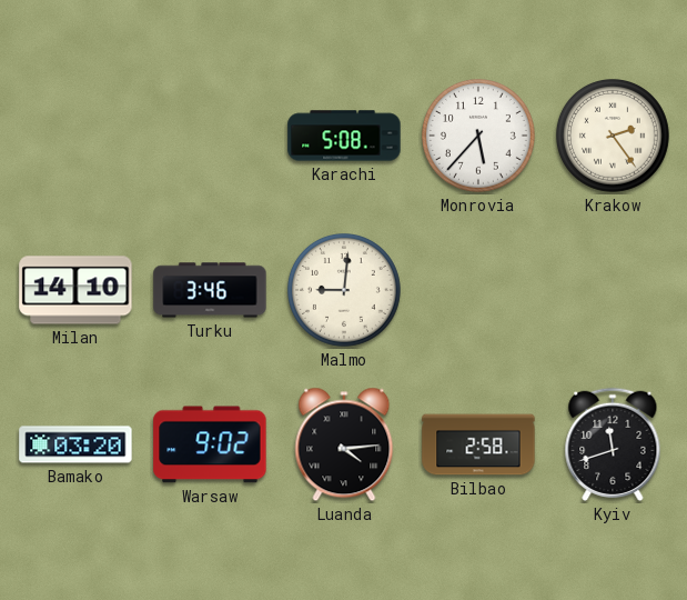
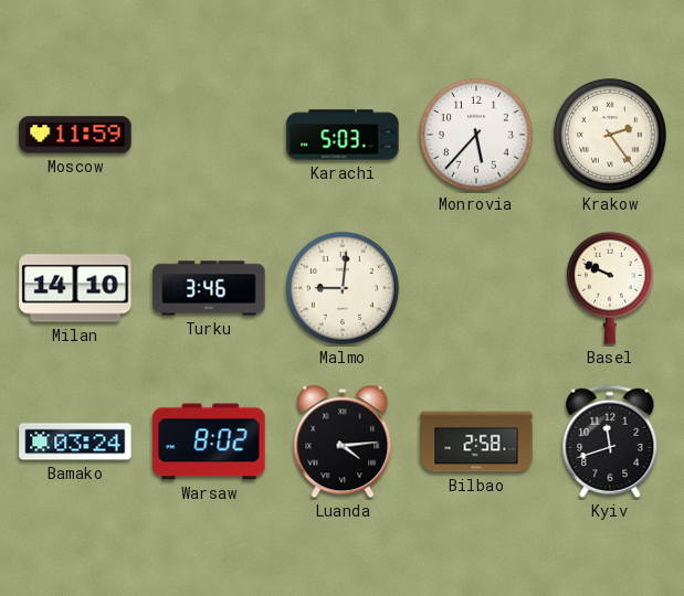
Moscow: none -> 11:59
Karachi: 5:08 -> 5:03
Basel: none -> 9:49
Bamako: 03:20 -> 03:24
Warsaw: 9:02 -> 8:02
